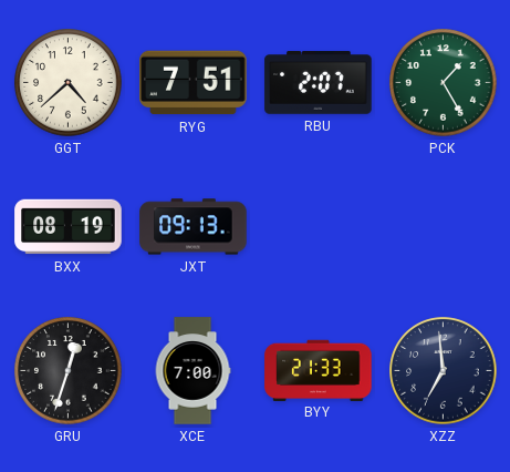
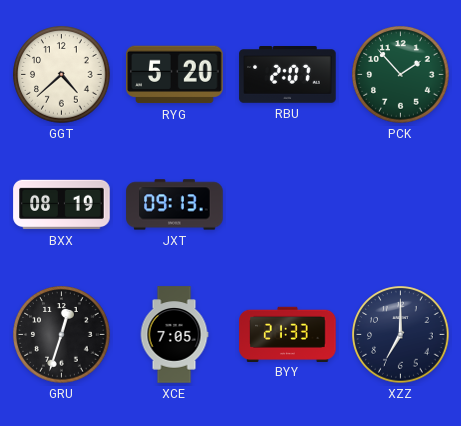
RYG: 7:51 -> 5:20
PCK: 1:25 -> 1:53
XCE: 7:00 -> 7:05
XZZ: 6:59 -> 7:00
